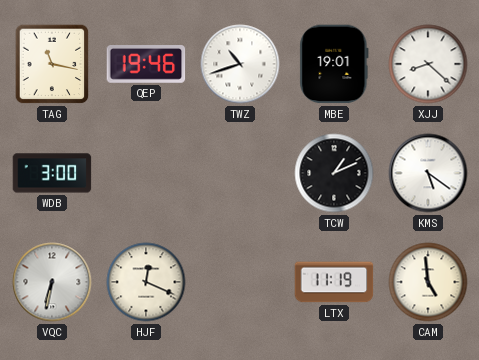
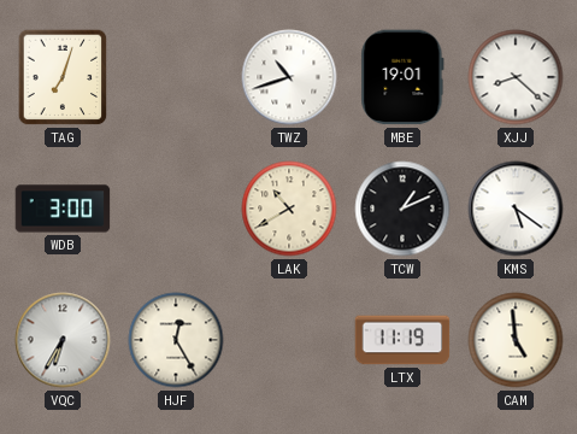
TAG: 11:17 -> 7:03
QEP: 19:46 -> none
LAK: none -> 10:40
VQC: 6:32 -> 6:35
HJF: 12:19 -> 12:25
